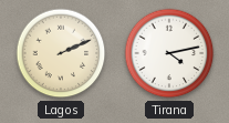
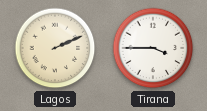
Tirana: 4:13 -> 3:45
